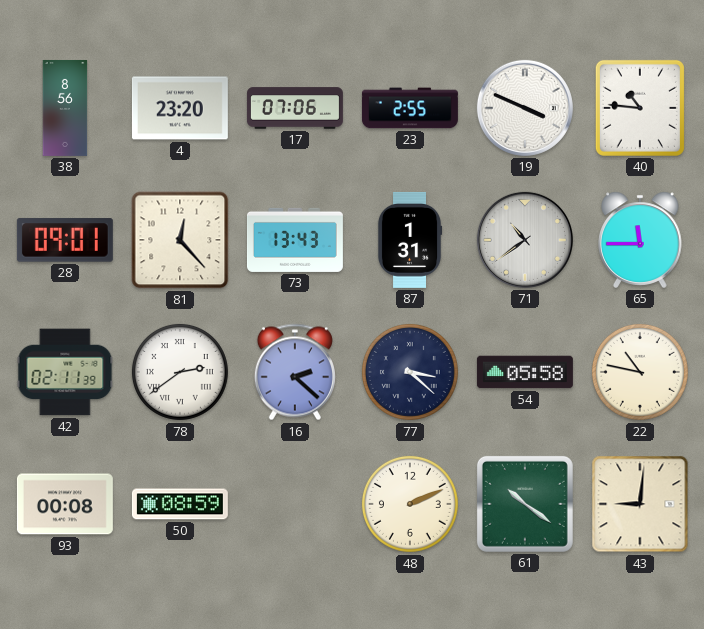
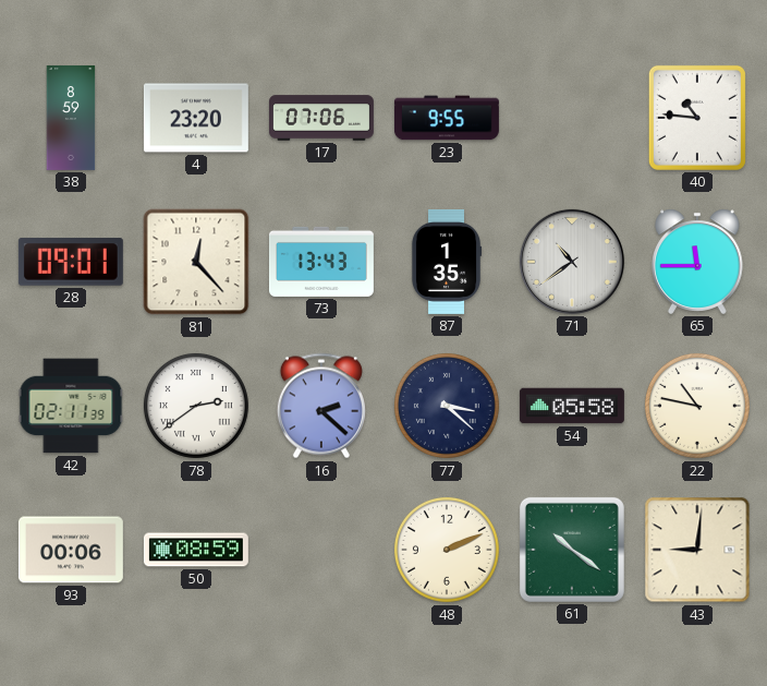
38: 8:56 -> 8:59
23: 2:55 -> 9:55
19: 3:49 -> none
87: 1:31 -> 1:35
93: 00:08 -> 00:06
